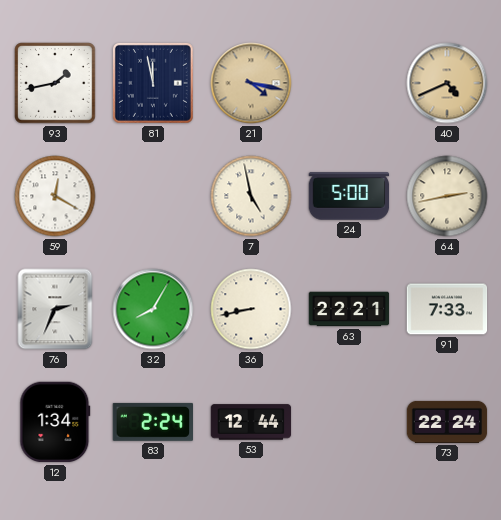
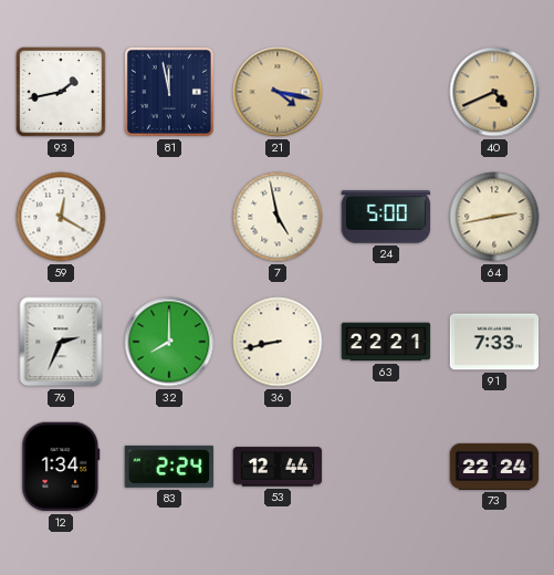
32: 8:05 -> 8:00
